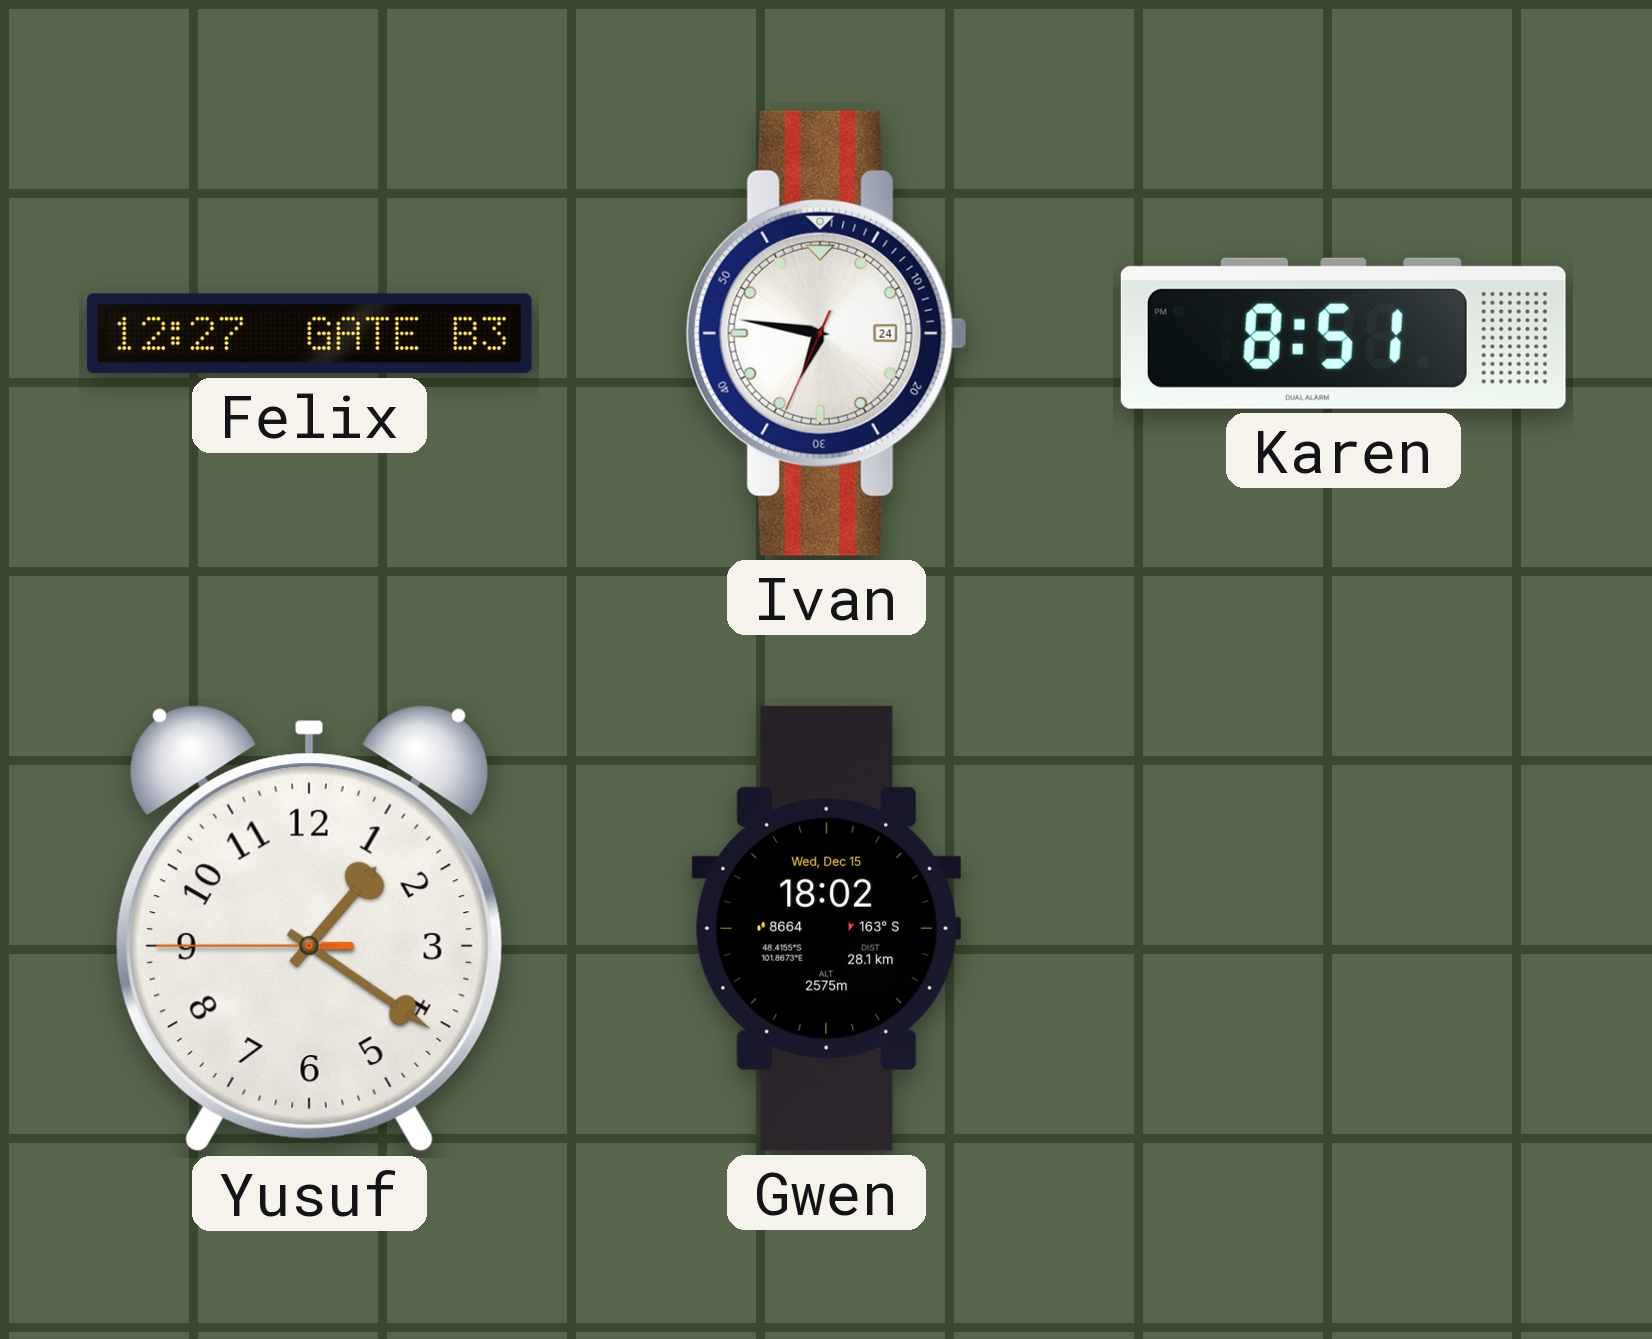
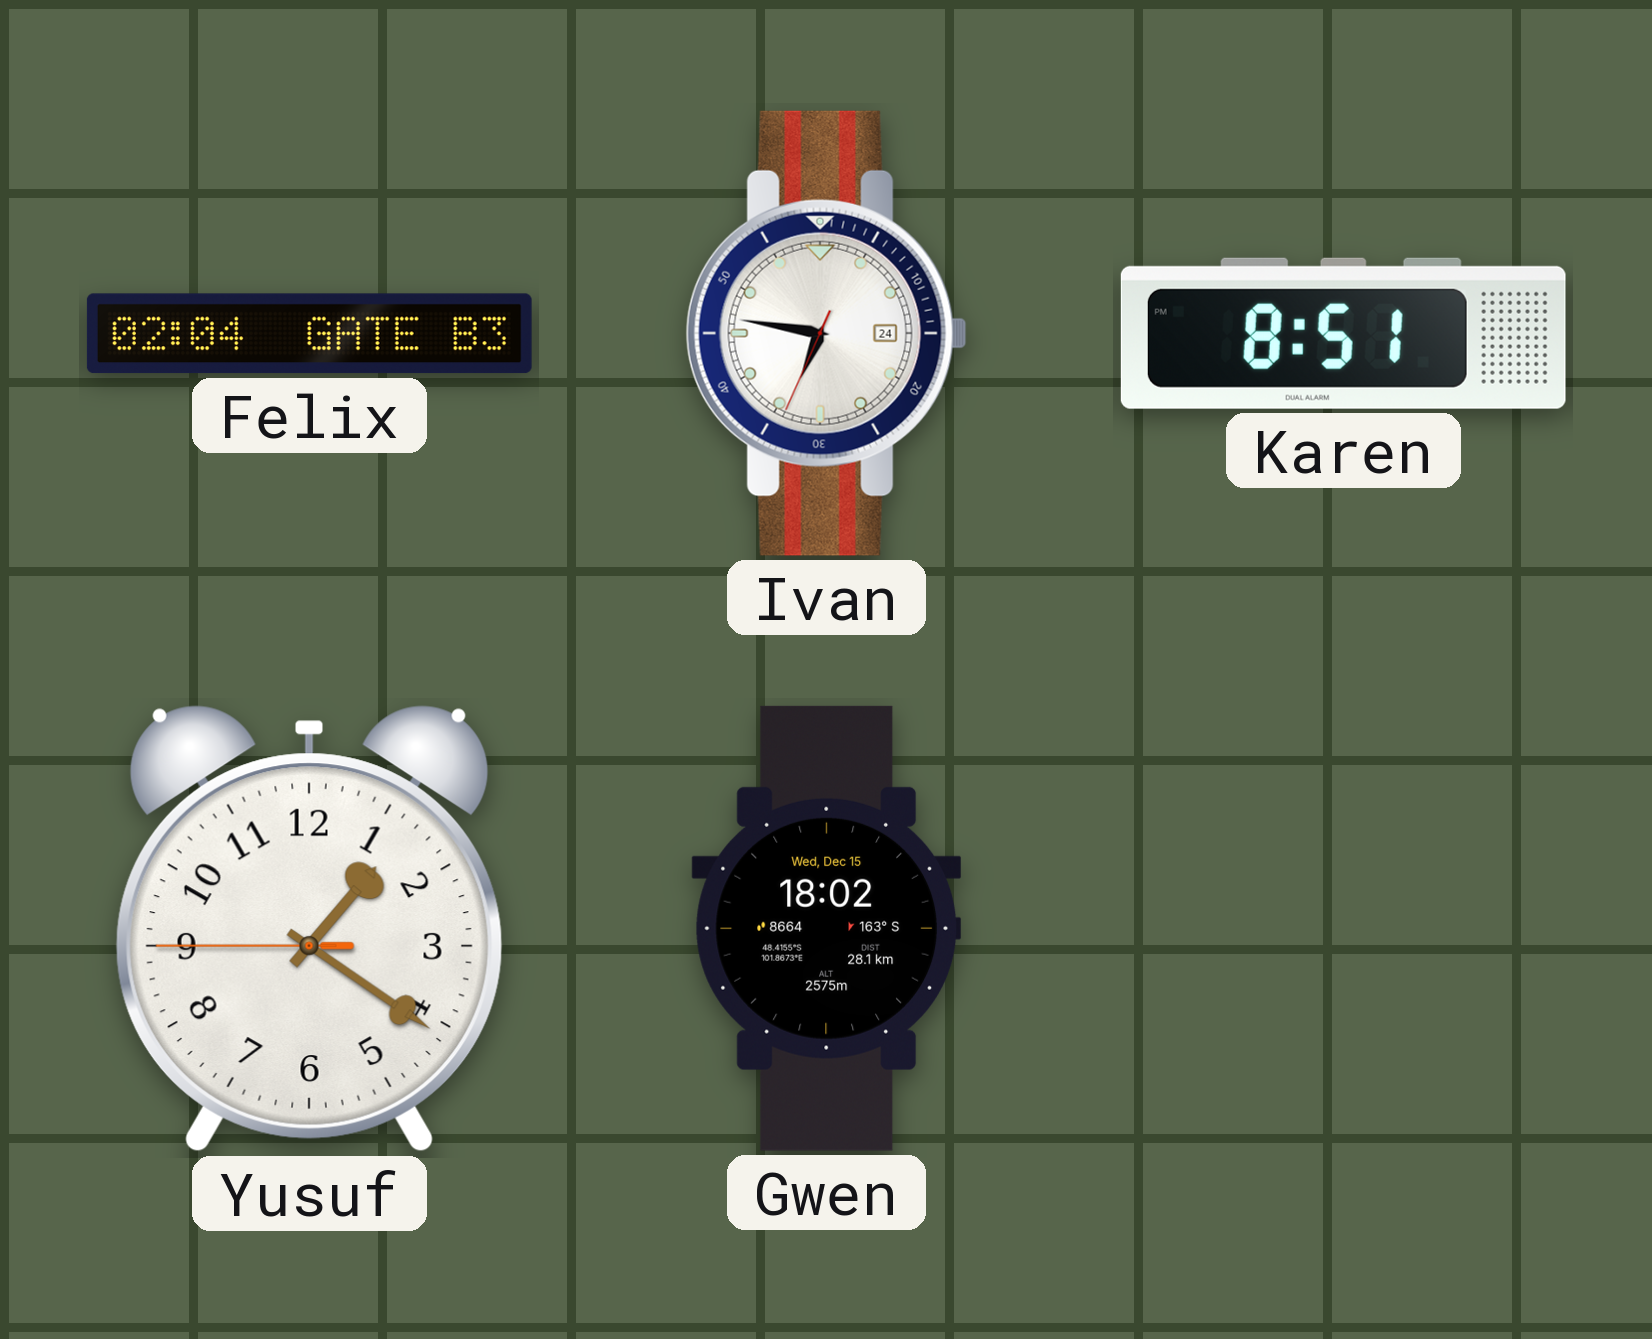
Felix: 12:27 -> 02:04
